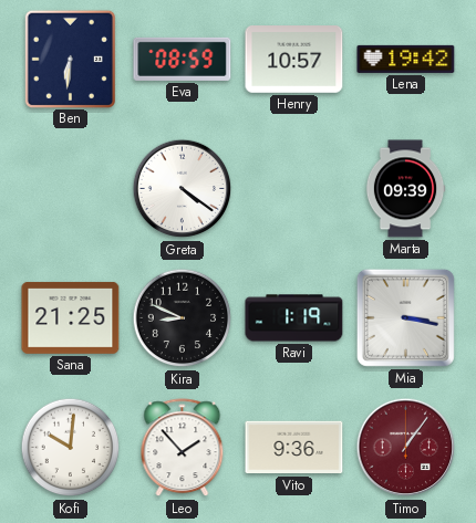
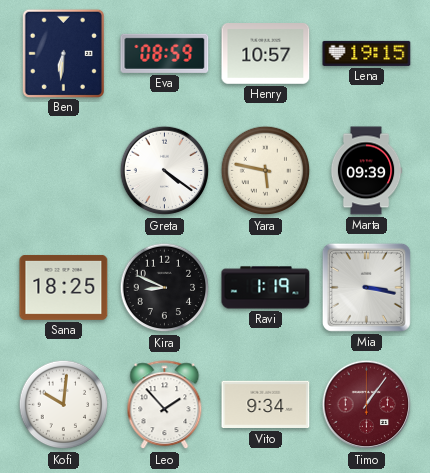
Lena: 19:42 -> 19:15
Yara: none -> 5:47
Sana: 21:25 -> 18:25
Vito: 9:36 -> 9:34
